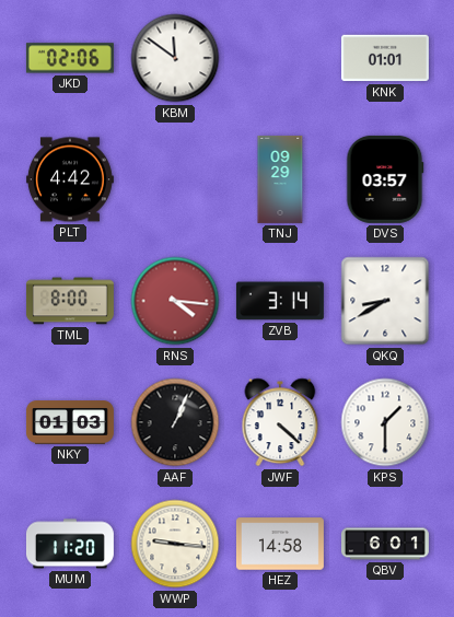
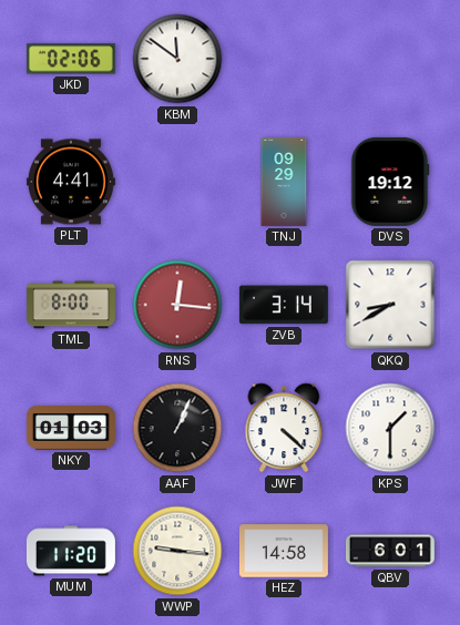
KNK: 01:01 -> none
PLT: 4:42 -> 4:41
DVS: 03:57 -> 19:12
RNS: 4:16 -> 12:16
